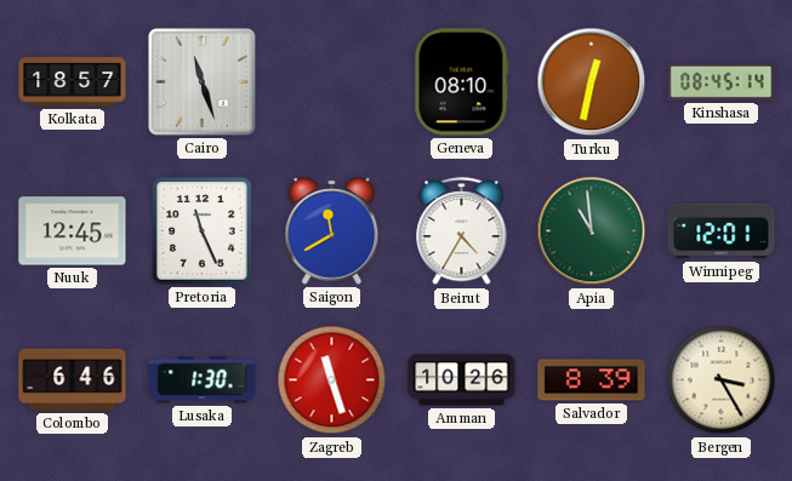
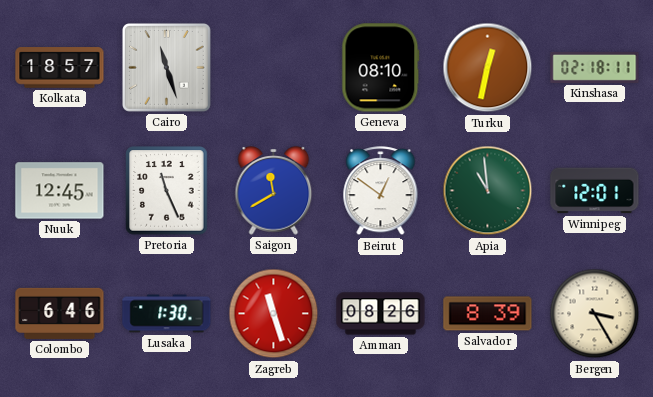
Kinshasa: 08:45 -> 02:18
Beirut: 4:35 -> 12:51
Amman: 10:26 -> 08:26
